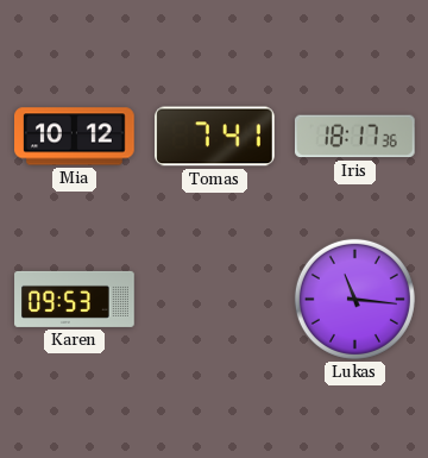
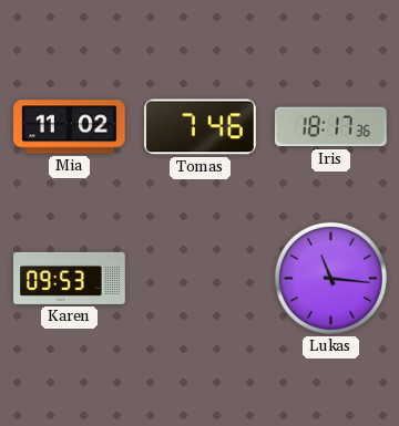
Mia: 10:12 -> 11:02
Tomas: 7:41 -> 7:46
